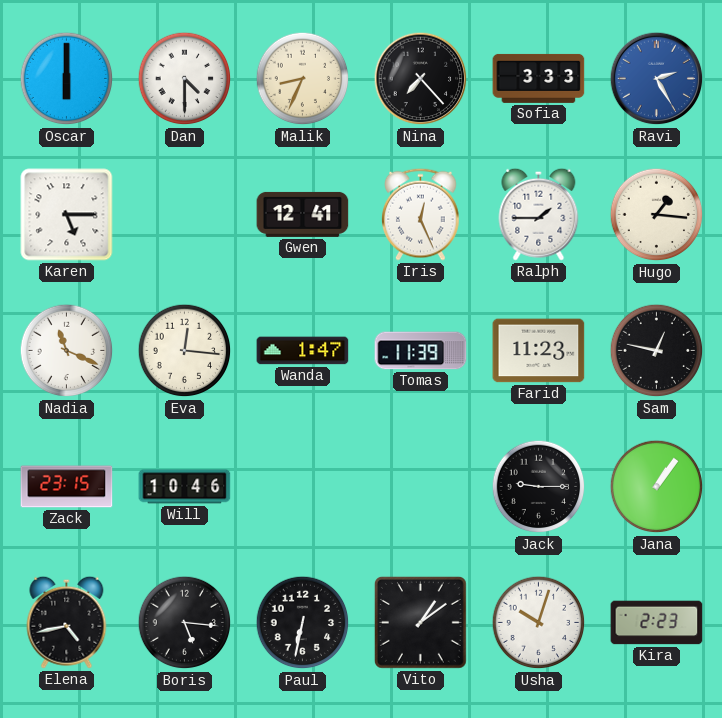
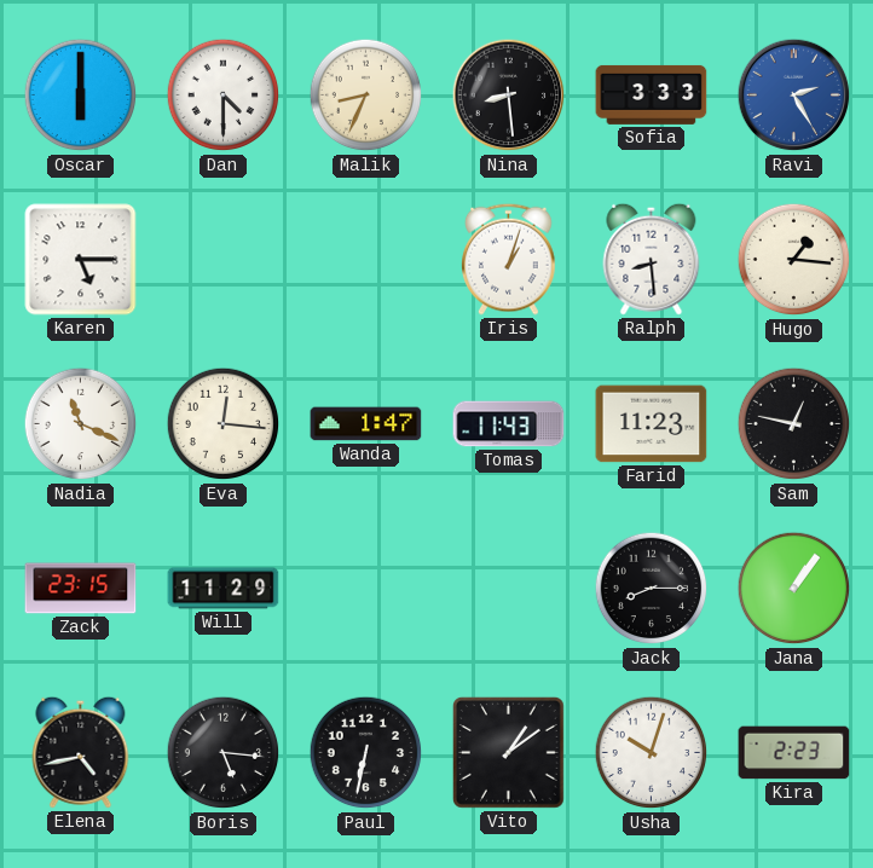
Nina: 7:23 -> 8:29
Gwen: 12:41 -> none
Iris: 12:26 -> 1:03
Ralph: 1:45 -> 8:29
Tomas: 11:39 -> 11:43
Will: 10:46 -> 11:29
Jack: 9:15 -> 8:15
